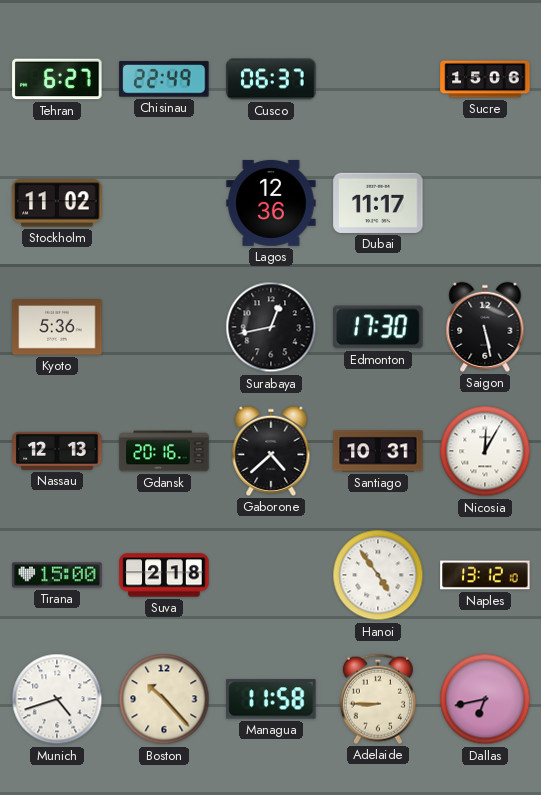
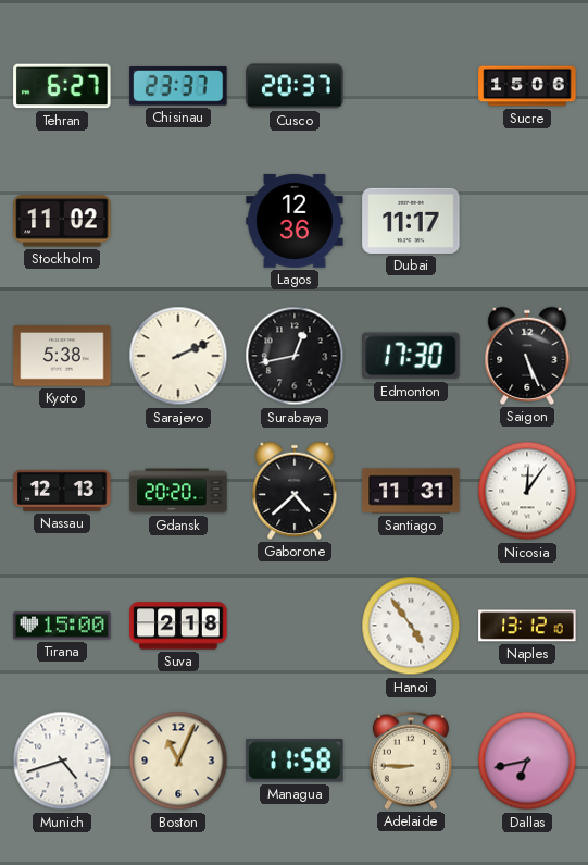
Chisinau: 22:49 -> 23:37
Cusco: 06:37 -> 20:37
Kyoto: 5:36 -> 5:38
Sarajevo: none -> 2:11
Saigon: 5:28 -> 5:26
Gdansk: 20:16 -> 20:20
Santiago: 10:31 -> 11:31
Nicosia: 12:05 -> 12:06
Boston: 10:23 -> 11:04
